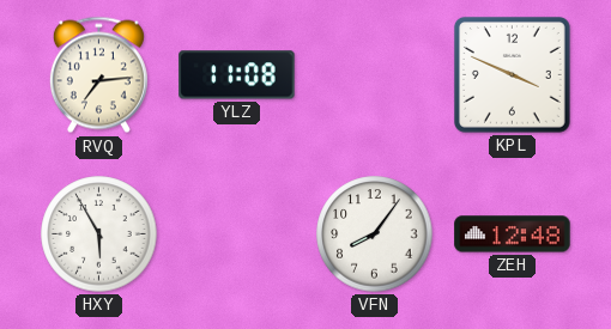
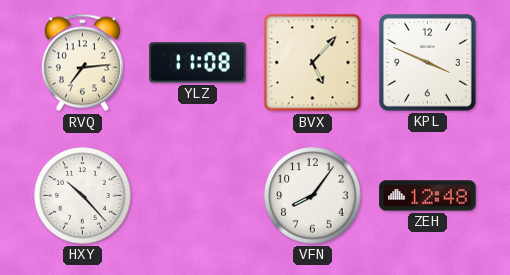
BVX: none -> 5:07
HXY: 5:55 -> 10:23
